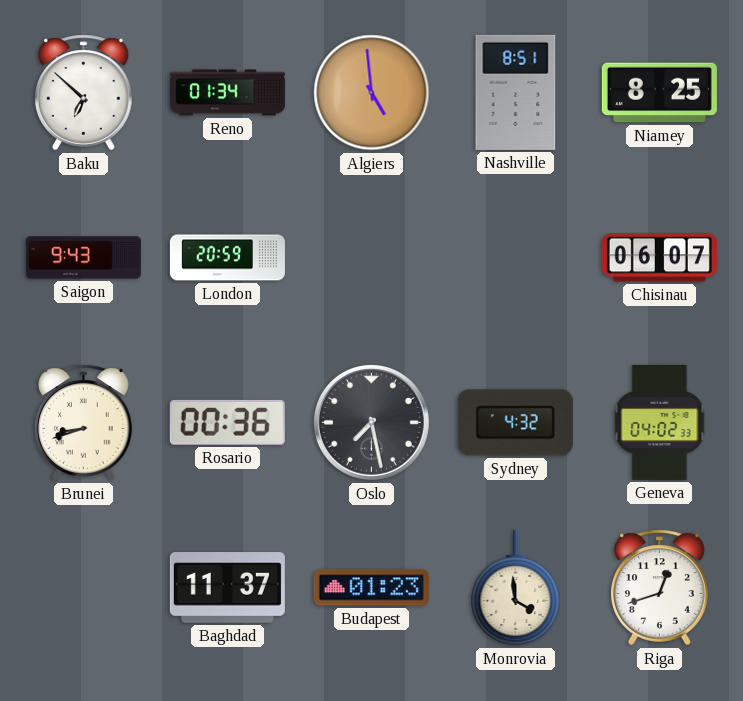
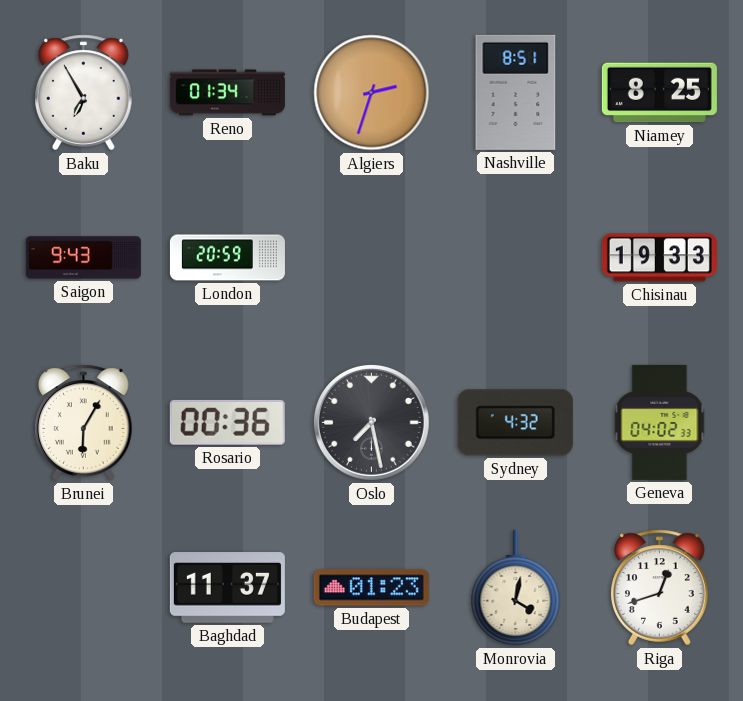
Baku: 6:52 -> 6:55
Algiers: 4:59 -> 2:33
Chisinau: 06:07 -> 19:33
Brunei: 8:42 -> 6:05
Monrovia: 3:59 -> 4:02
